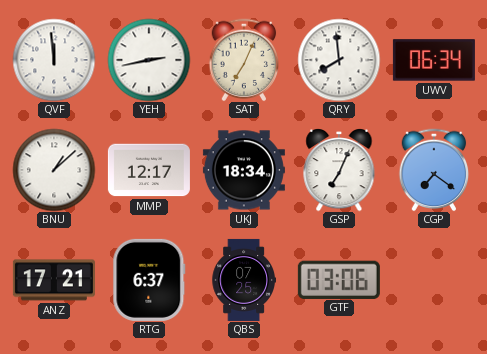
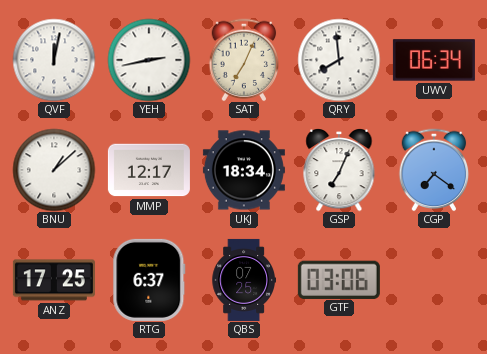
QVF: 11:59 -> 12:02
ANZ: 17:21 -> 17:25
